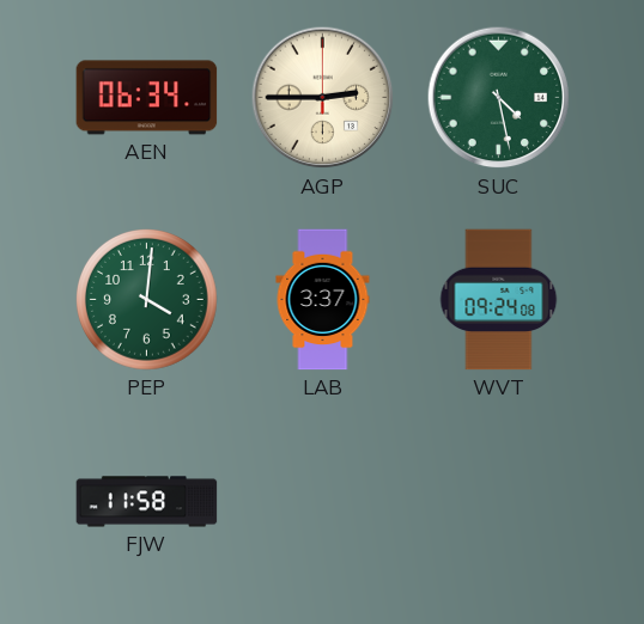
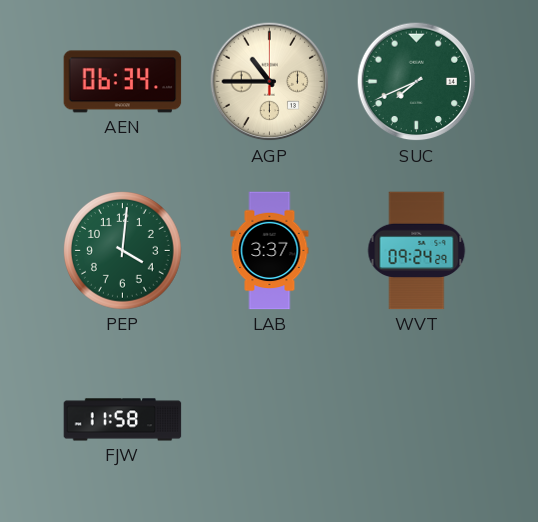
AGP: 2:45 -> 10:45
SUC: 4:28 -> 7:41
WVT: 09:24:08 -> 09:24:29
